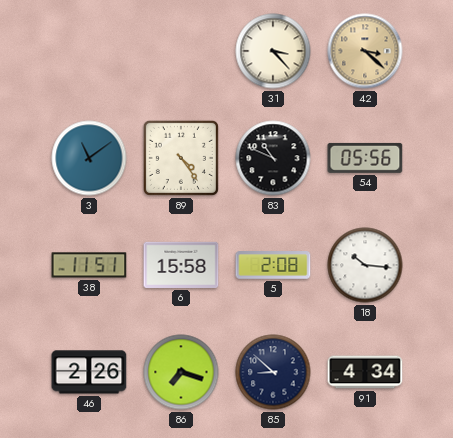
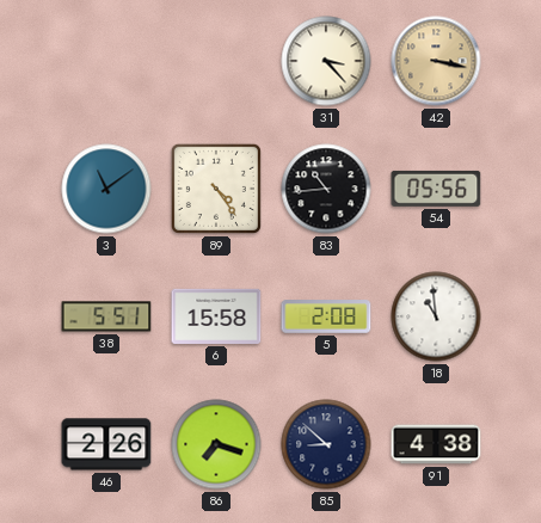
42: 3:22 -> 3:17
83: 10:49 -> 10:44
38: 11:51 -> 5:51
18: 10:16 -> 10:59
91: 4:34 -> 4:38
